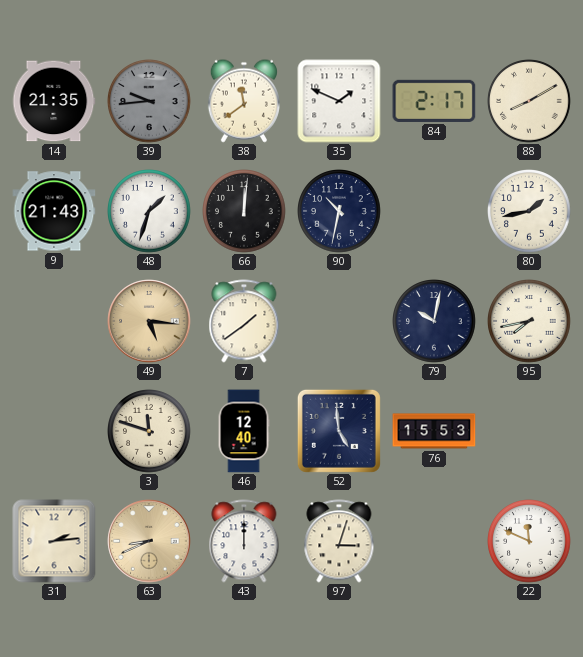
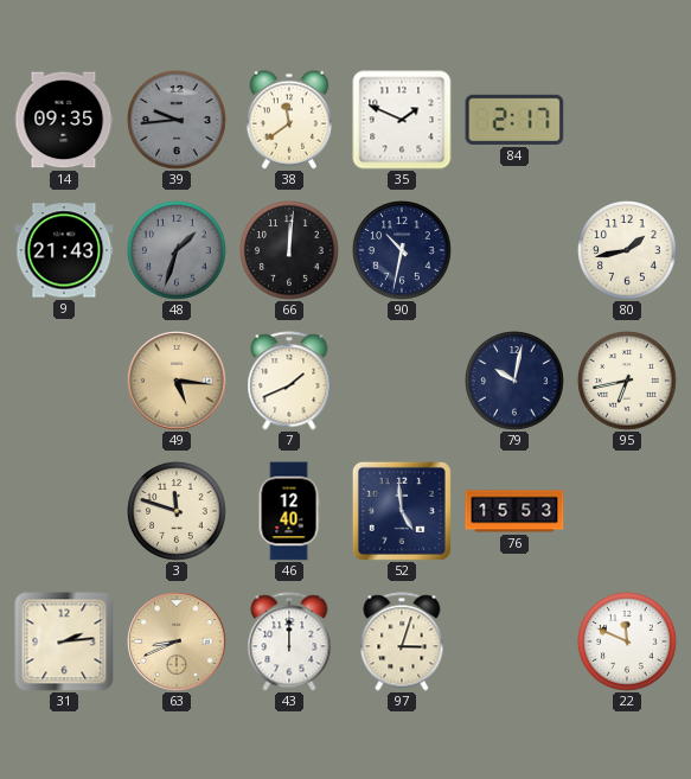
14: 21:35 -> 09:35
88: 8:10 -> none
48 dial: white -> grey
7: 1:39 -> 1:41
95: 7:43 -> 6:43
